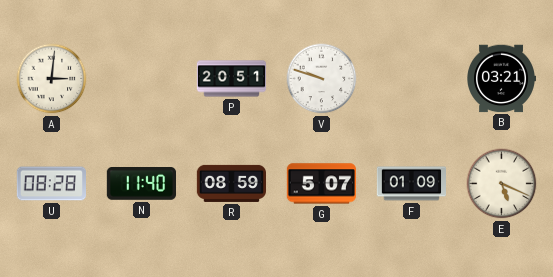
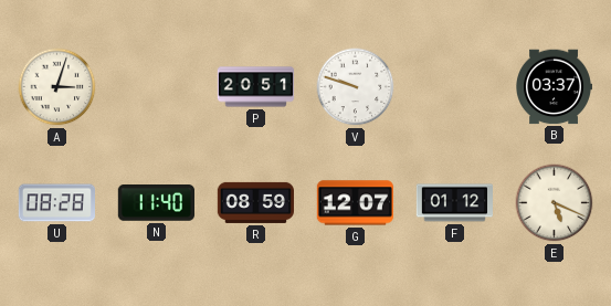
A: 3:01 -> 3:03
B: 03:21 -> 03:37
G: 5:07 -> 12:07
F: 01:09 -> 01:12
